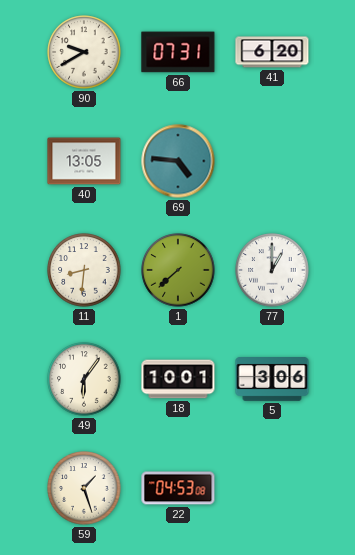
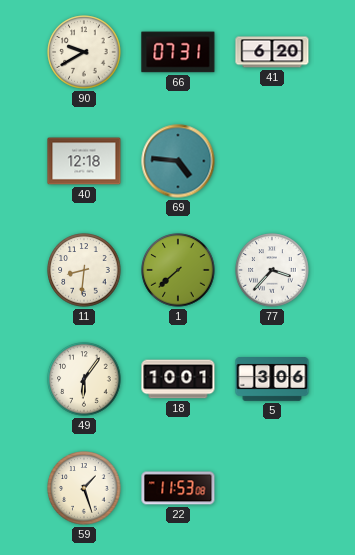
40: 13:05 -> 12:18
77: 1:00 -> 3:37
22: 04:53 -> 11:53
